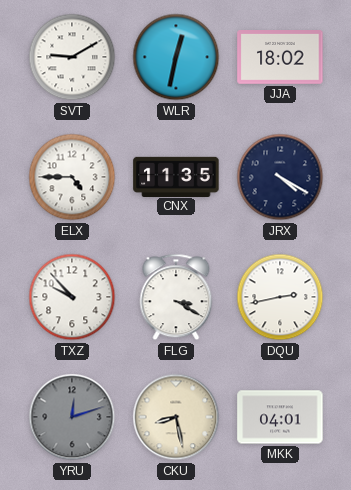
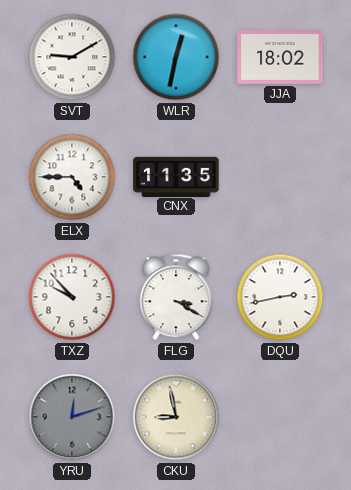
JRX: 4:20 -> none
CKU: 8:28 -> 8:58
MKK: 04:01 -> none
